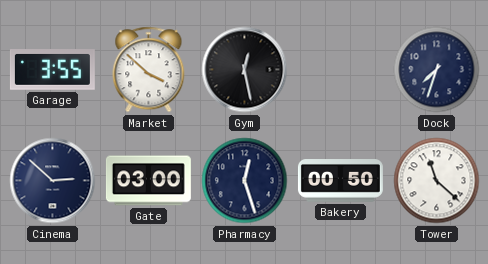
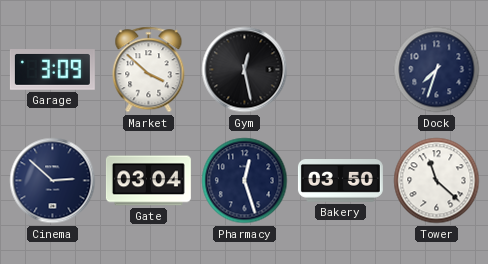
Garage: 3:55 -> 3:09
Gate: 03:00 -> 03:04
Bakery: 00:50 -> 03:50
